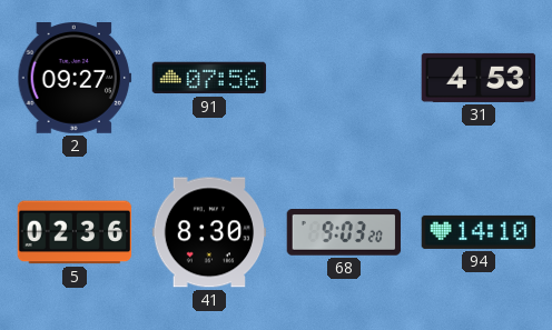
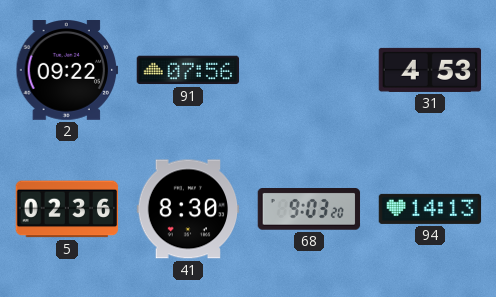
2: 09:27 -> 09:22
94: 14:10 -> 14:13
